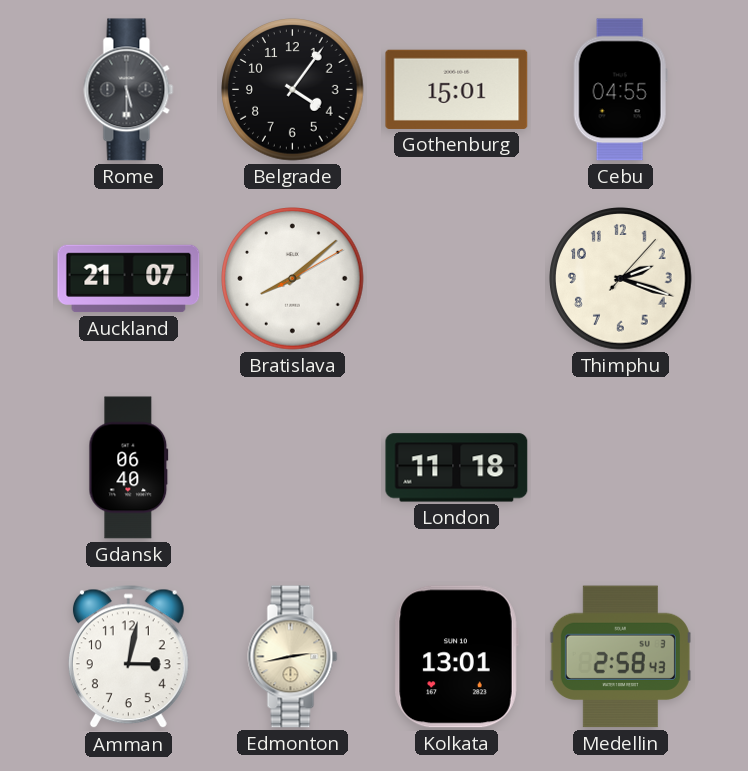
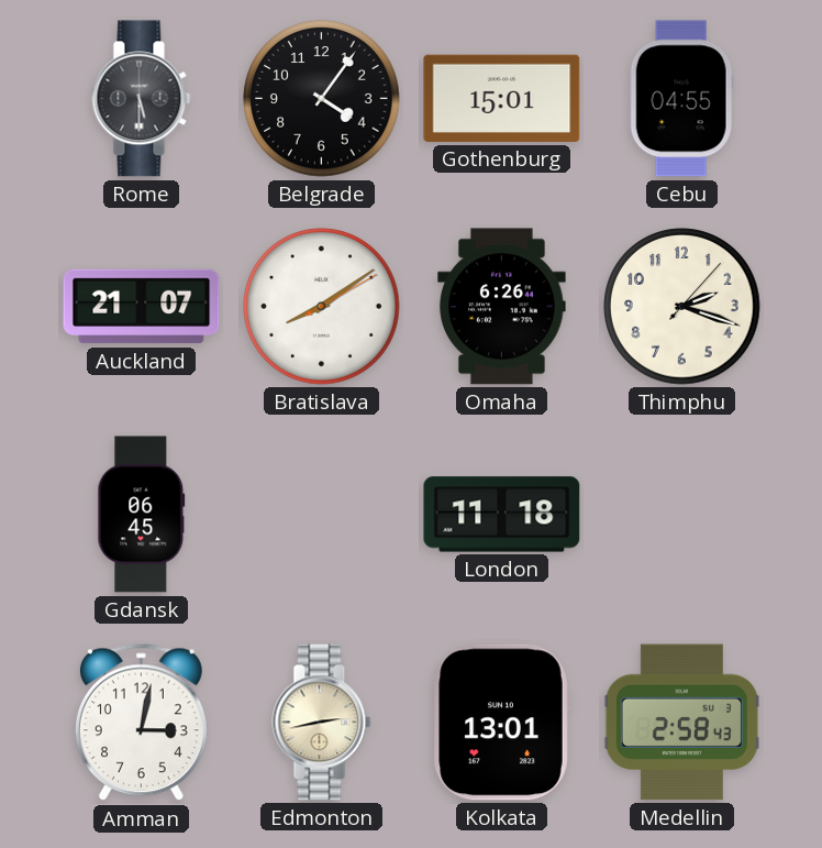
Bratislava: 8:08 -> 8:09
Omaha: none -> 6:26
Gdansk: 06:40 -> 06:45
